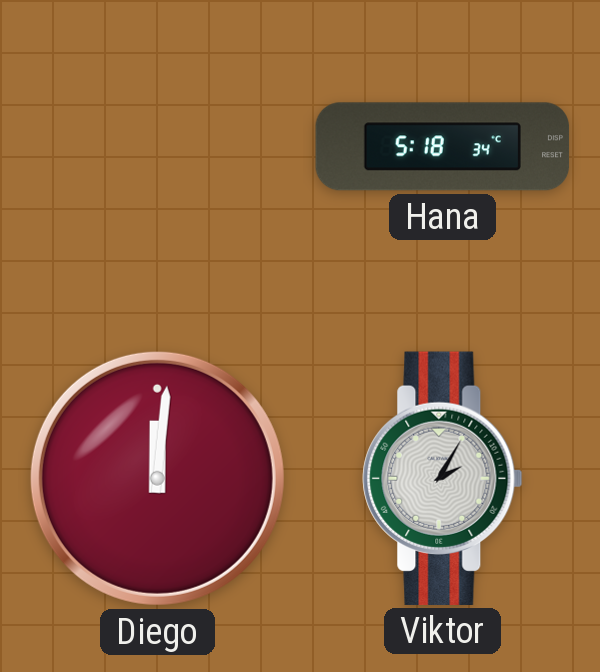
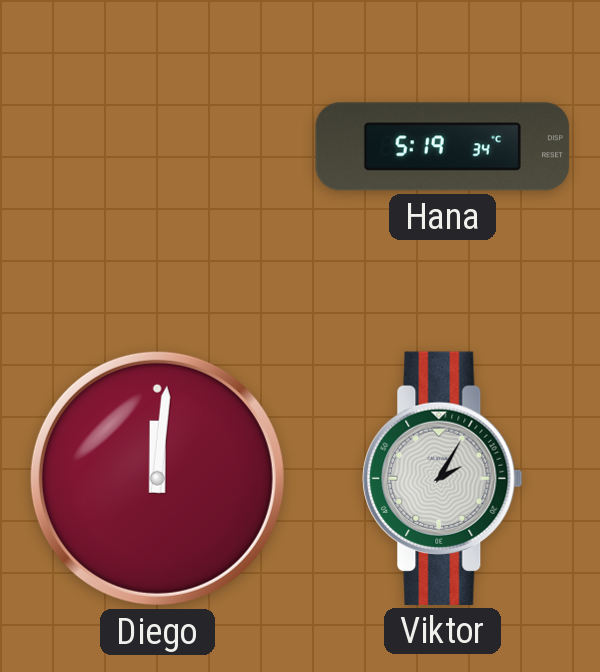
Hana: 5:18 -> 5:19
